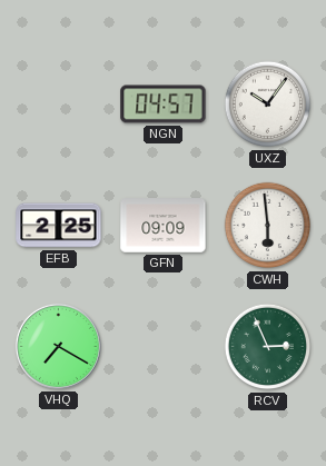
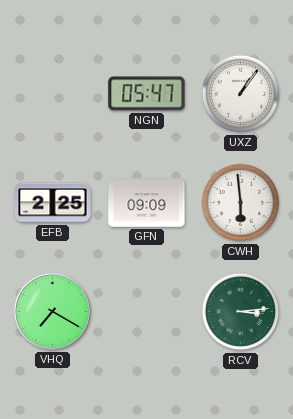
NGN: 04:57 -> 05:47
UXZ: 10:06 -> 1:06
RCV: 2:56 -> 3:14
